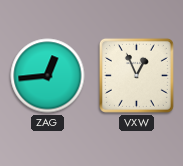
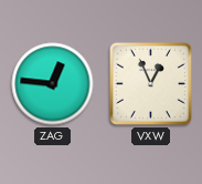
ZAG: 12:44 -> 12:46
